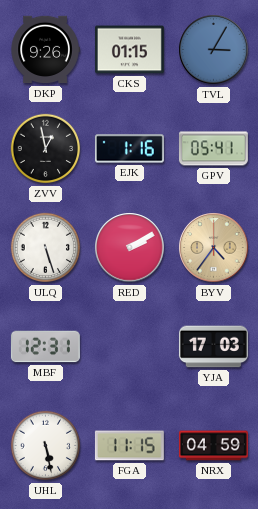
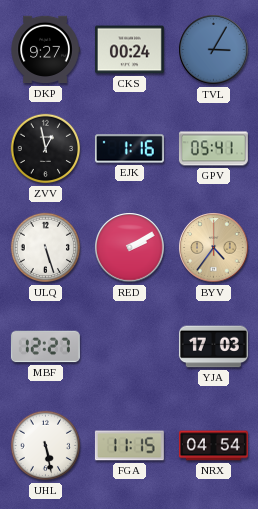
DKP: 9:26 -> 9:27
CKS: 01:15 -> 00:24
MBF: 12:31 -> 12:27
NRX: 04:59 -> 04:54
